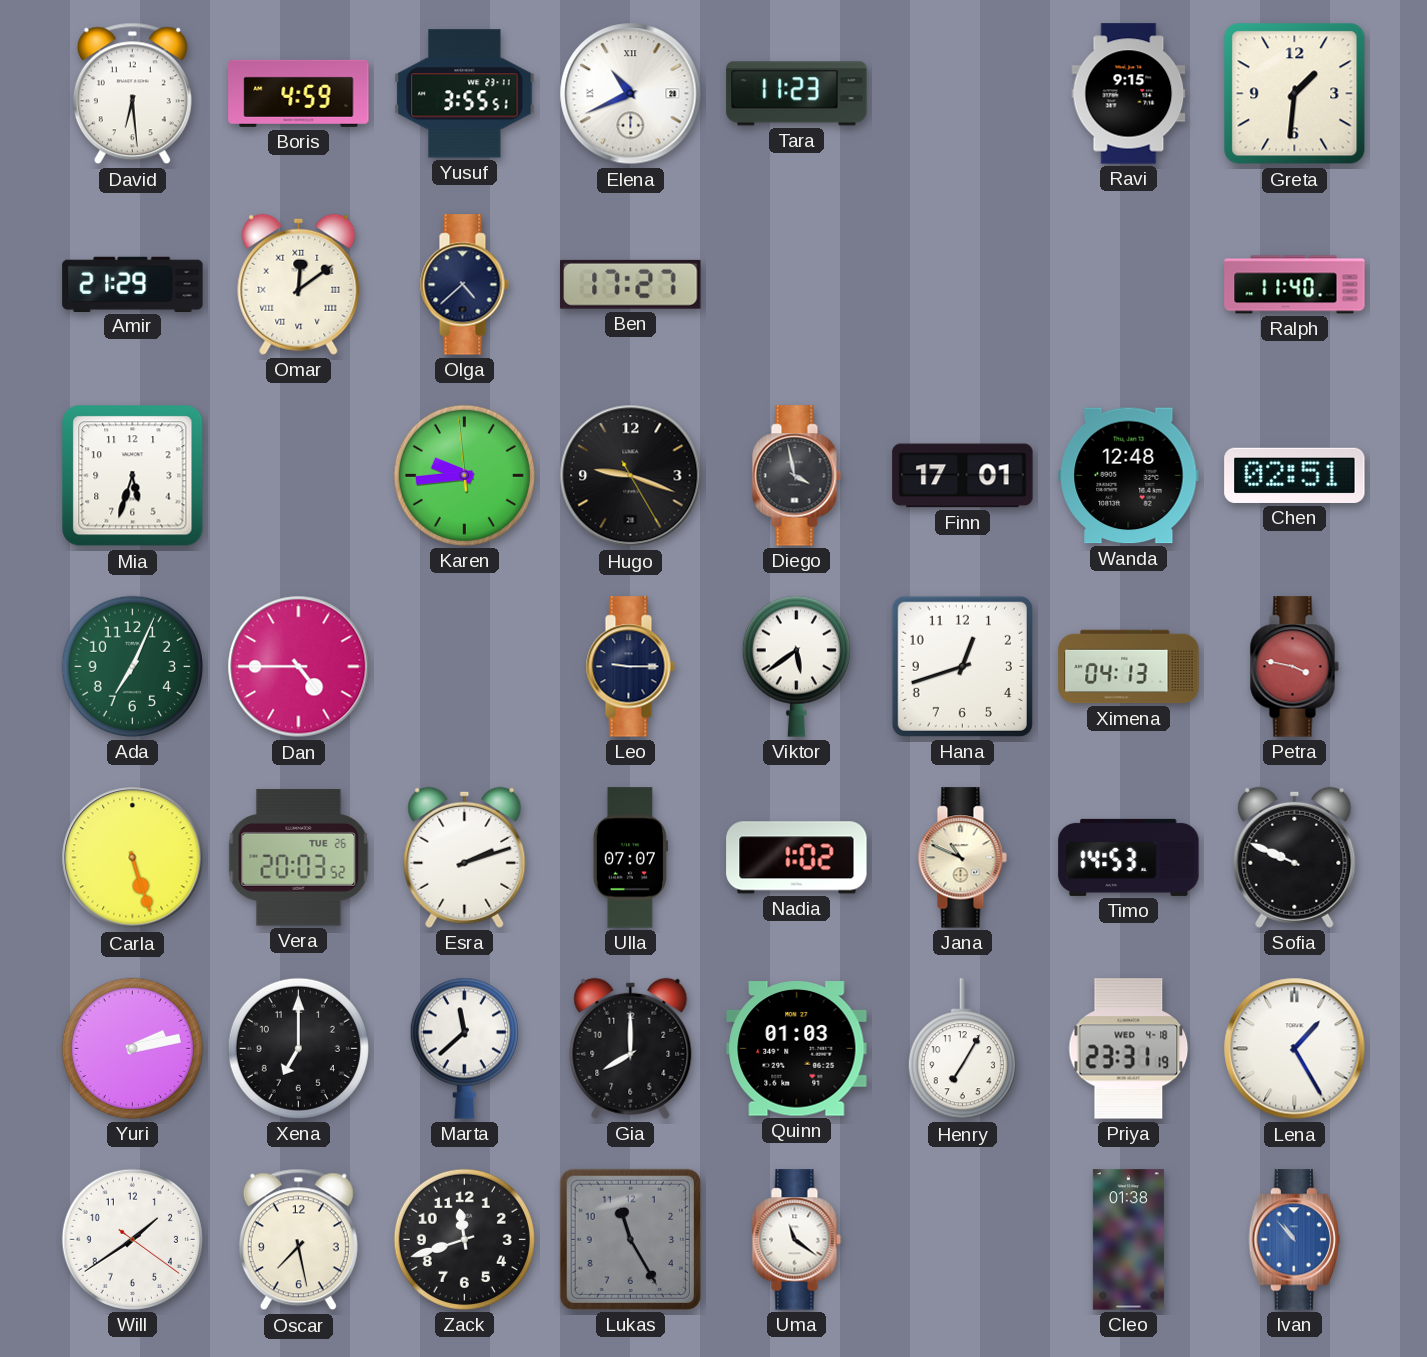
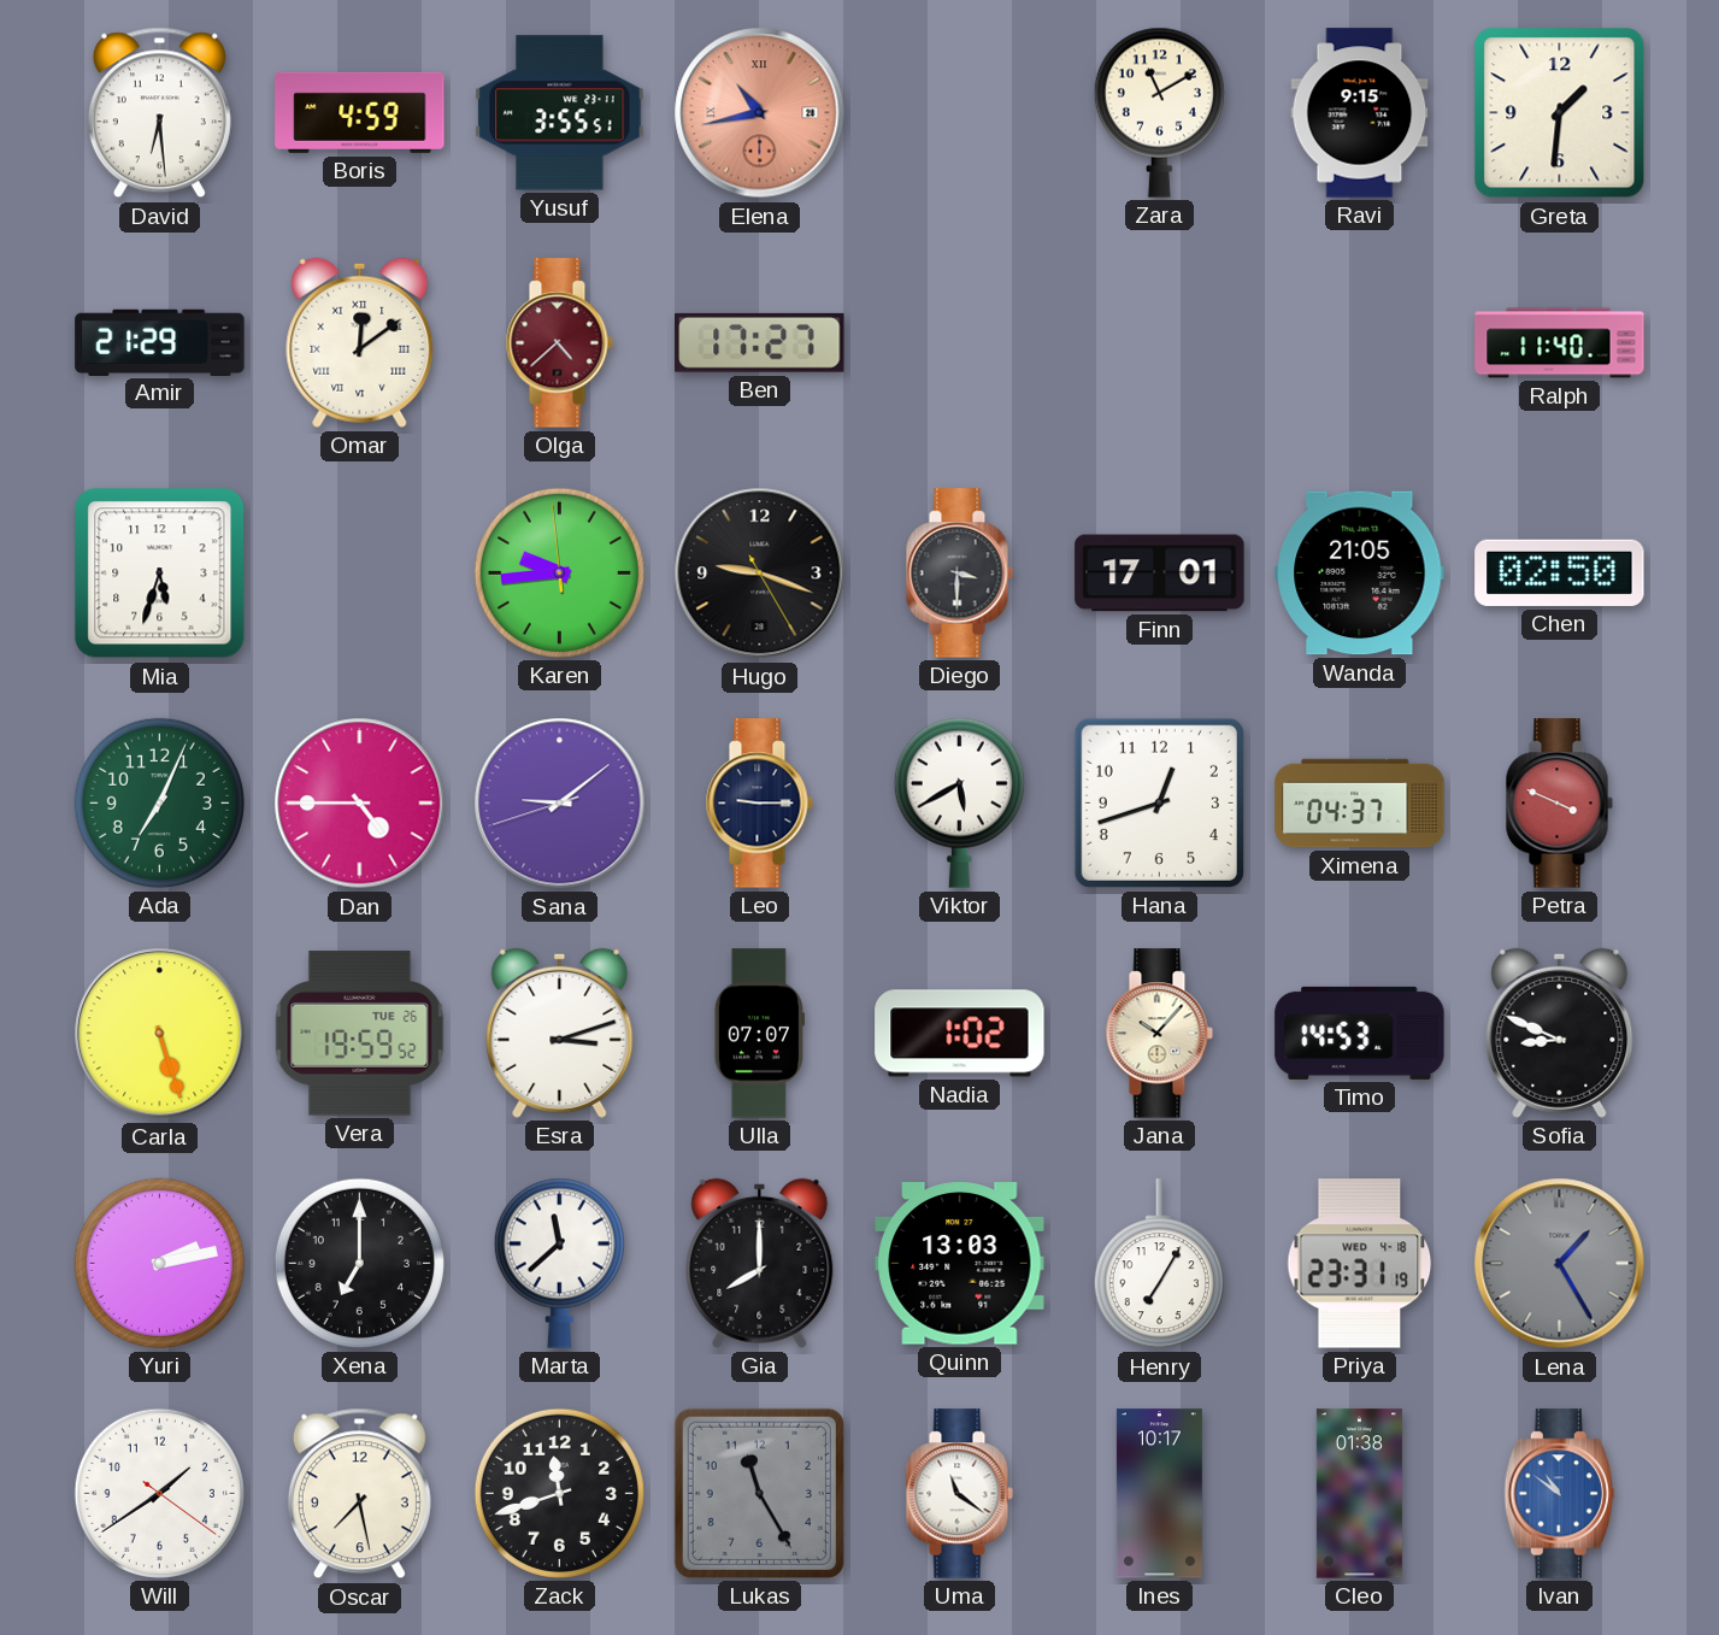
Elena: 10:41 -> 10:43
Elena dial: white -> salmon
Tara: 11:23 -> none
Zara: none -> 11:10
Olga dial: navy -> burgundy
Diego: 3:58 -> 3:30
Wanda: 12:48 -> 21:05
Chen: 02:51 -> 02:50
Sana: none -> 9:08
Viktor: 5:39 -> 5:40
Ximena: 04:13 -> 04:37
Petra: 3:47 -> 3:49
Vera: 20:03 -> 19:59
Esra: 2:12 -> 3:12
Jana: 10:49 -> 10:07
Sofia: 9:49 -> 8:49
Quinn: 01:03 -> 13:03
Lena dial: white -> grey
Ines: none -> 10:17
Ivan: 10:53 -> 10:51
